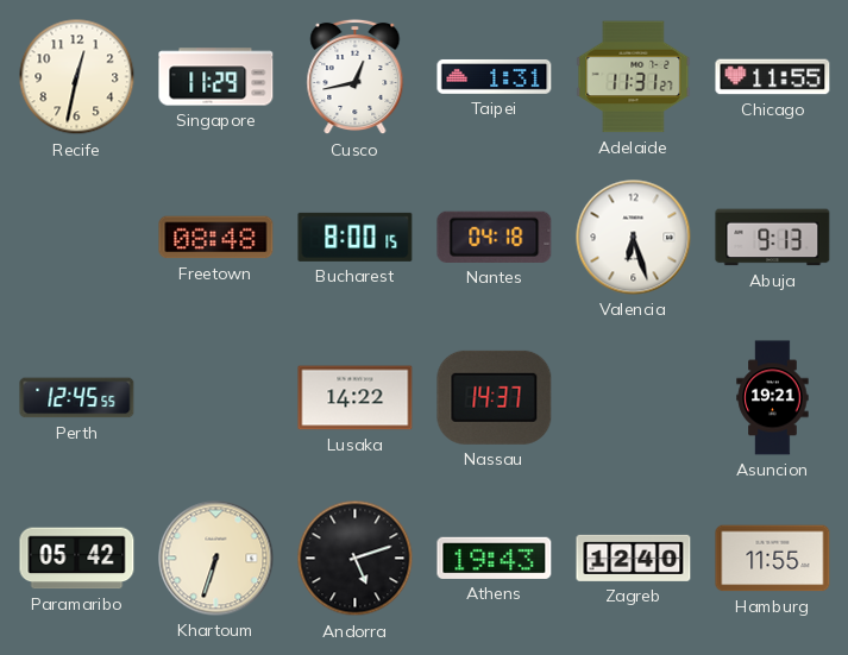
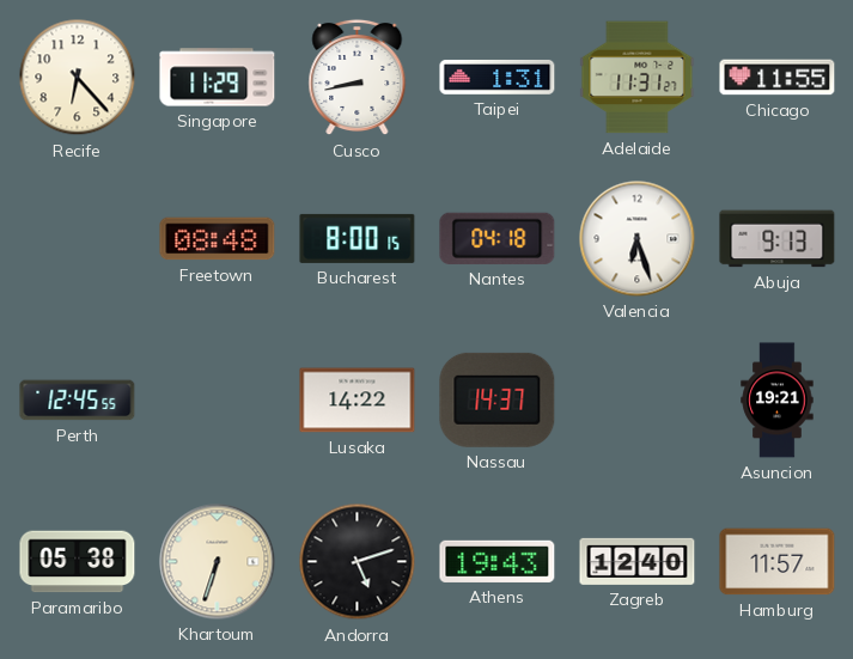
Recife: 12:32 -> 6:23
Cusco: 12:43 -> 8:43
Paramaribo: 05:42 -> 05:38
Hamburg: 11:55 -> 11:57
